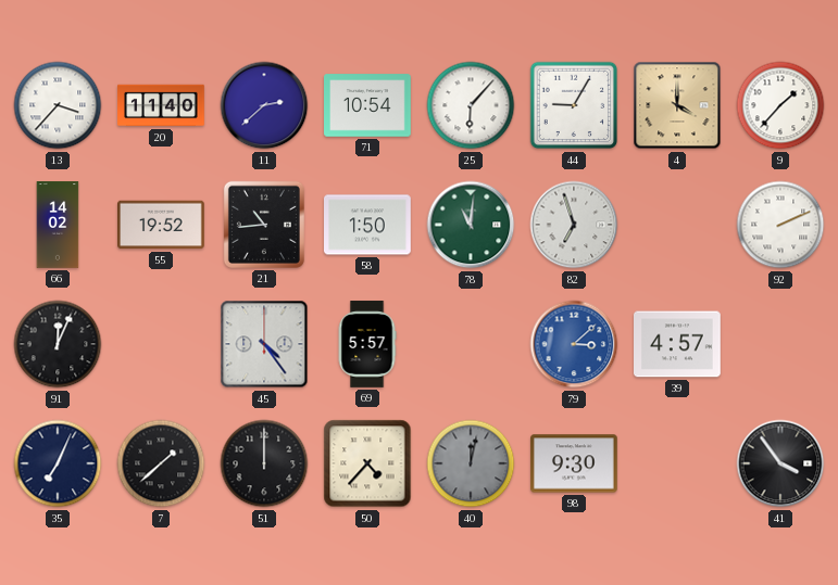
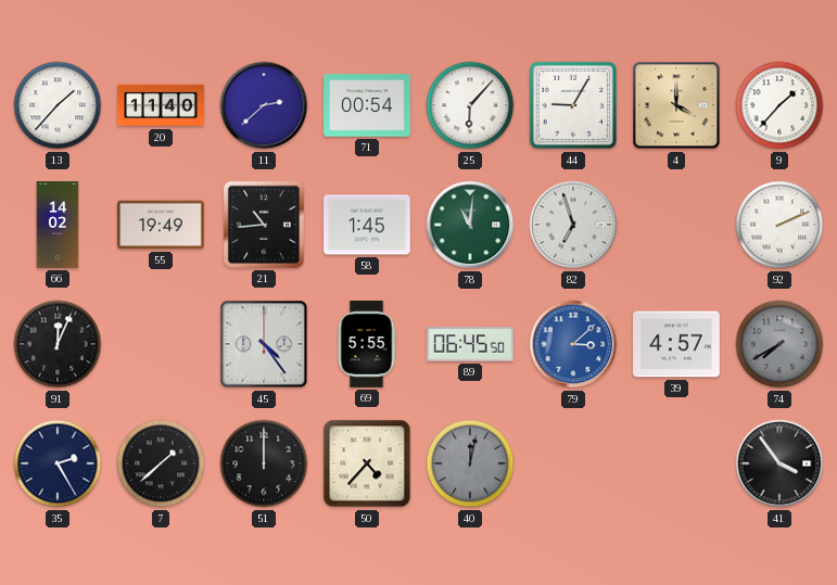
13: 3:37 -> 1:37
71: 10:54 -> 00:54
55: 19:52 -> 19:49
58: 1:50 -> 1:45
69: 5:57 -> 5:55
89: none -> 06:45
74: none -> 7:40
35: 7:04 -> 2:25
98: 9:30 -> none
